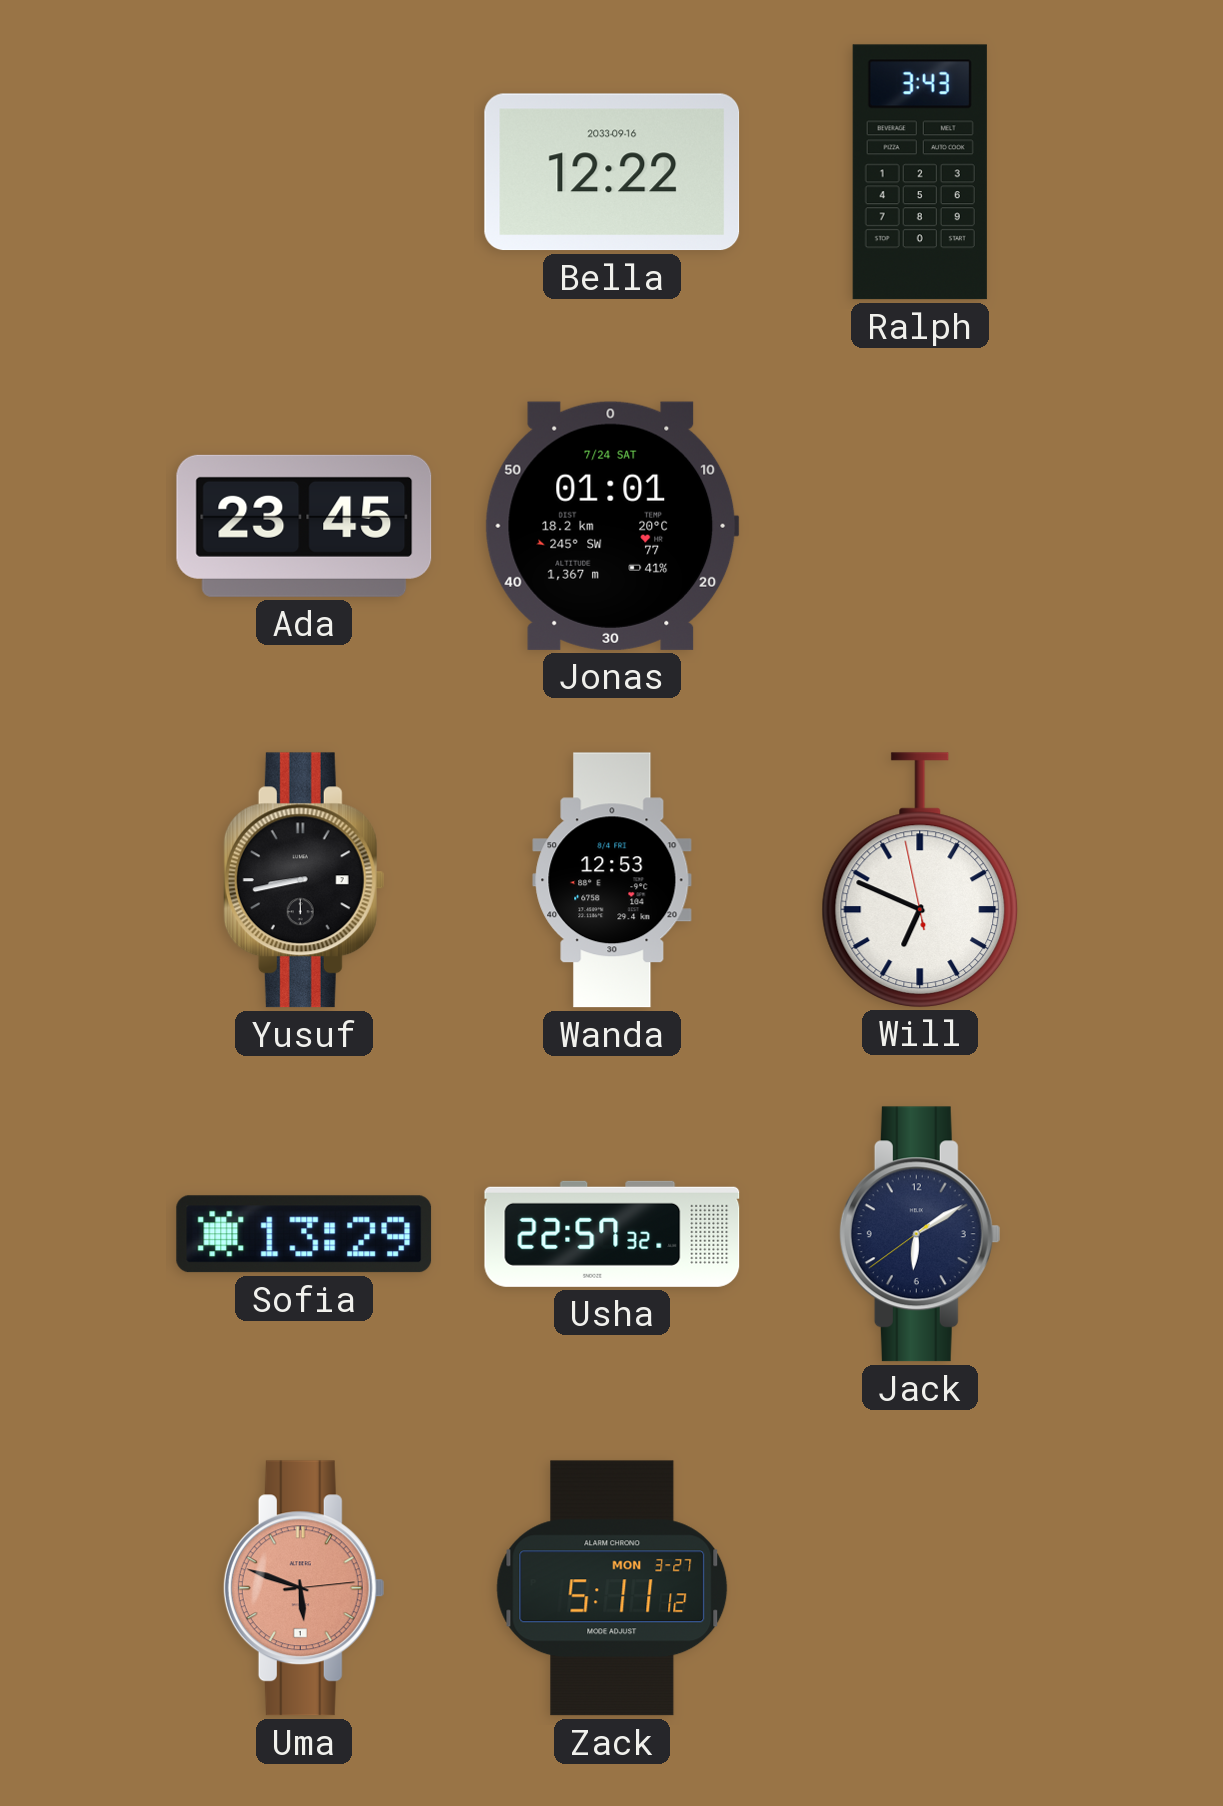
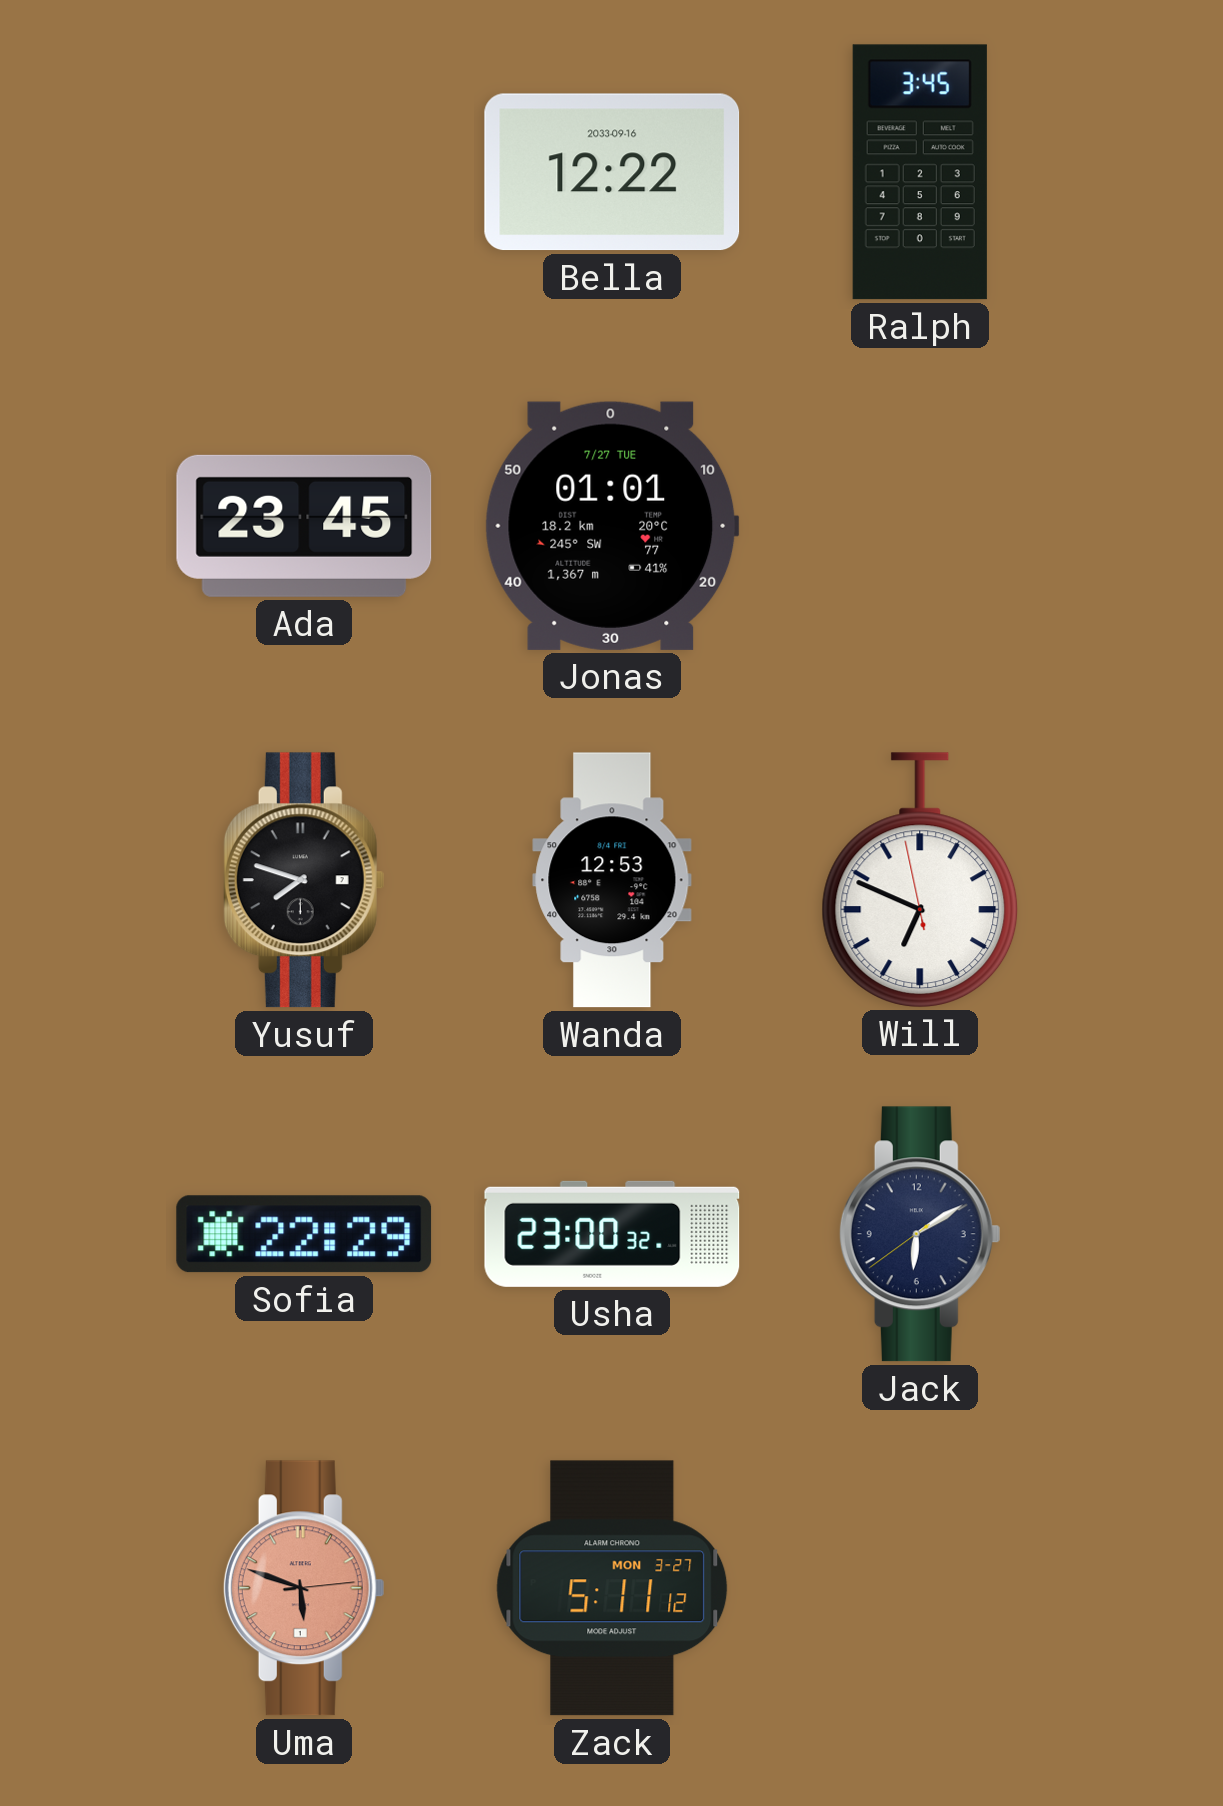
Ralph: 3:43 -> 3:45
Jonas date: 7/24 SAT -> 7/27 TUE
Yusuf: 8:43 -> 7:48
Sofia: 13:29 -> 22:29
Usha: 22:57 -> 23:00
